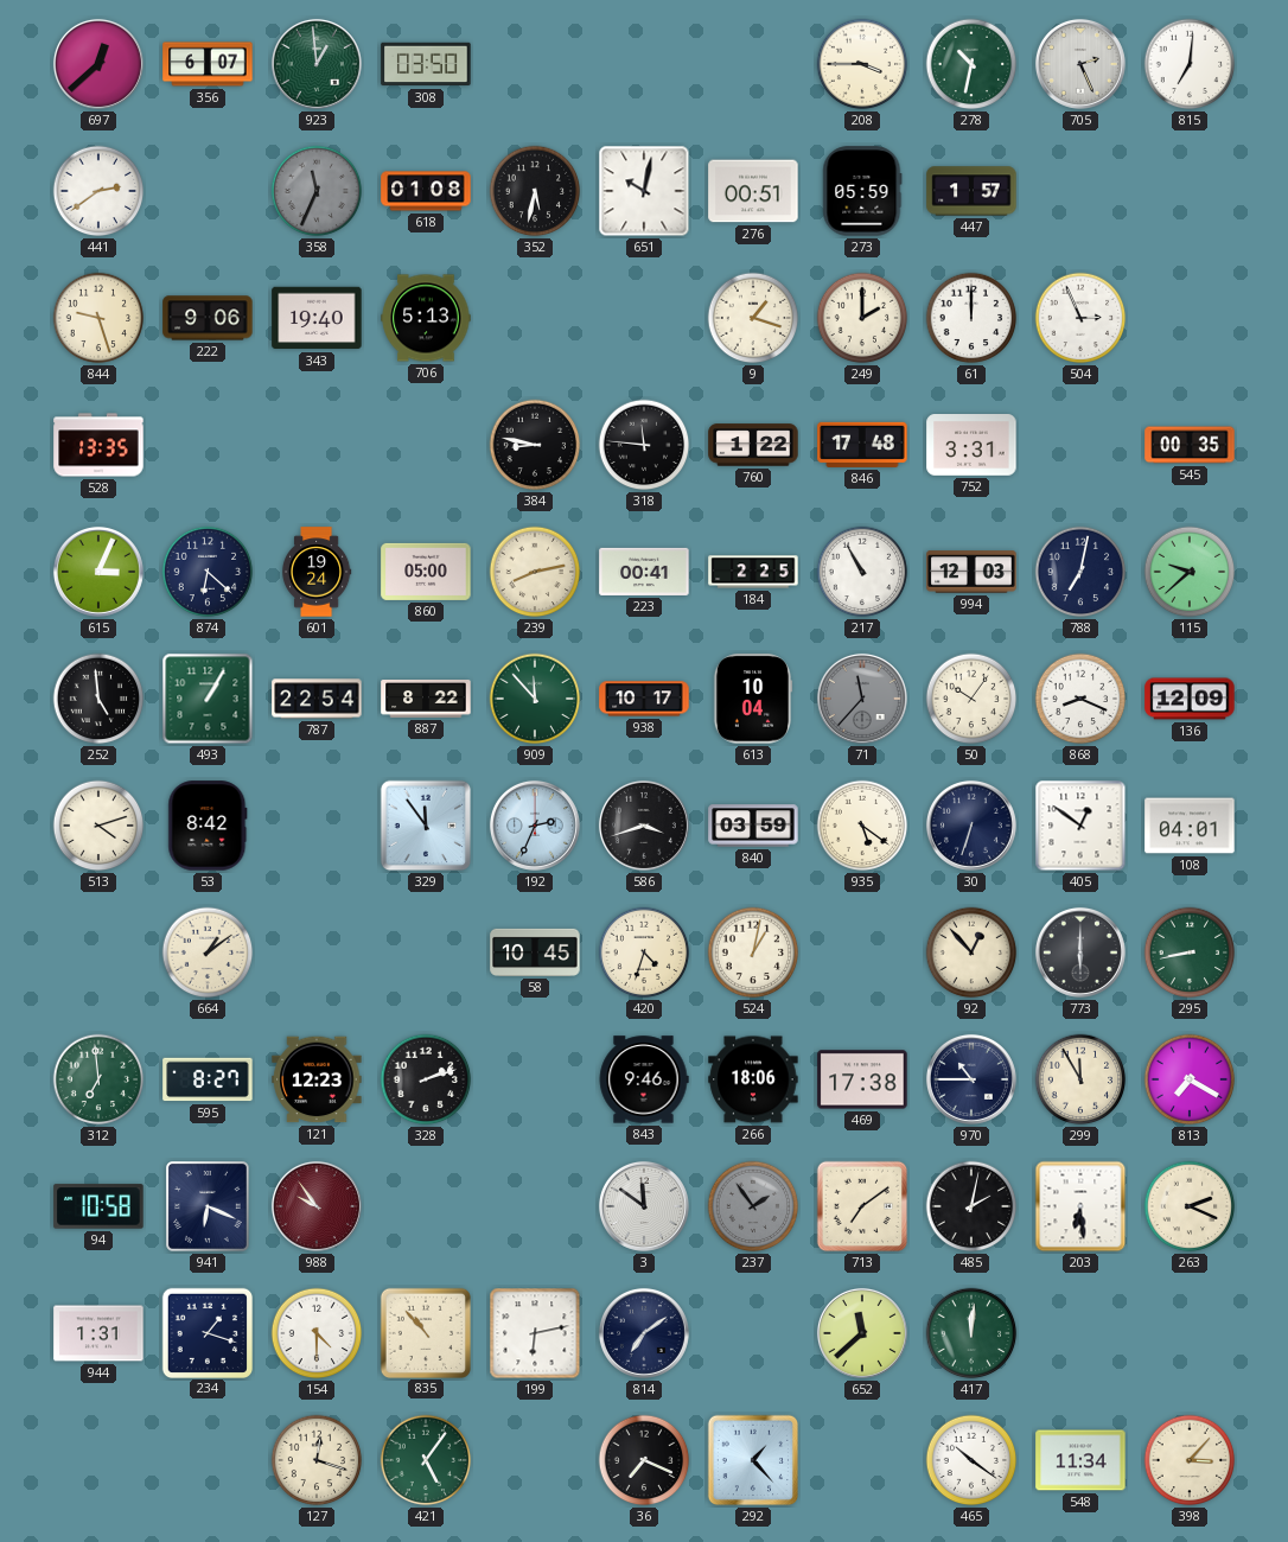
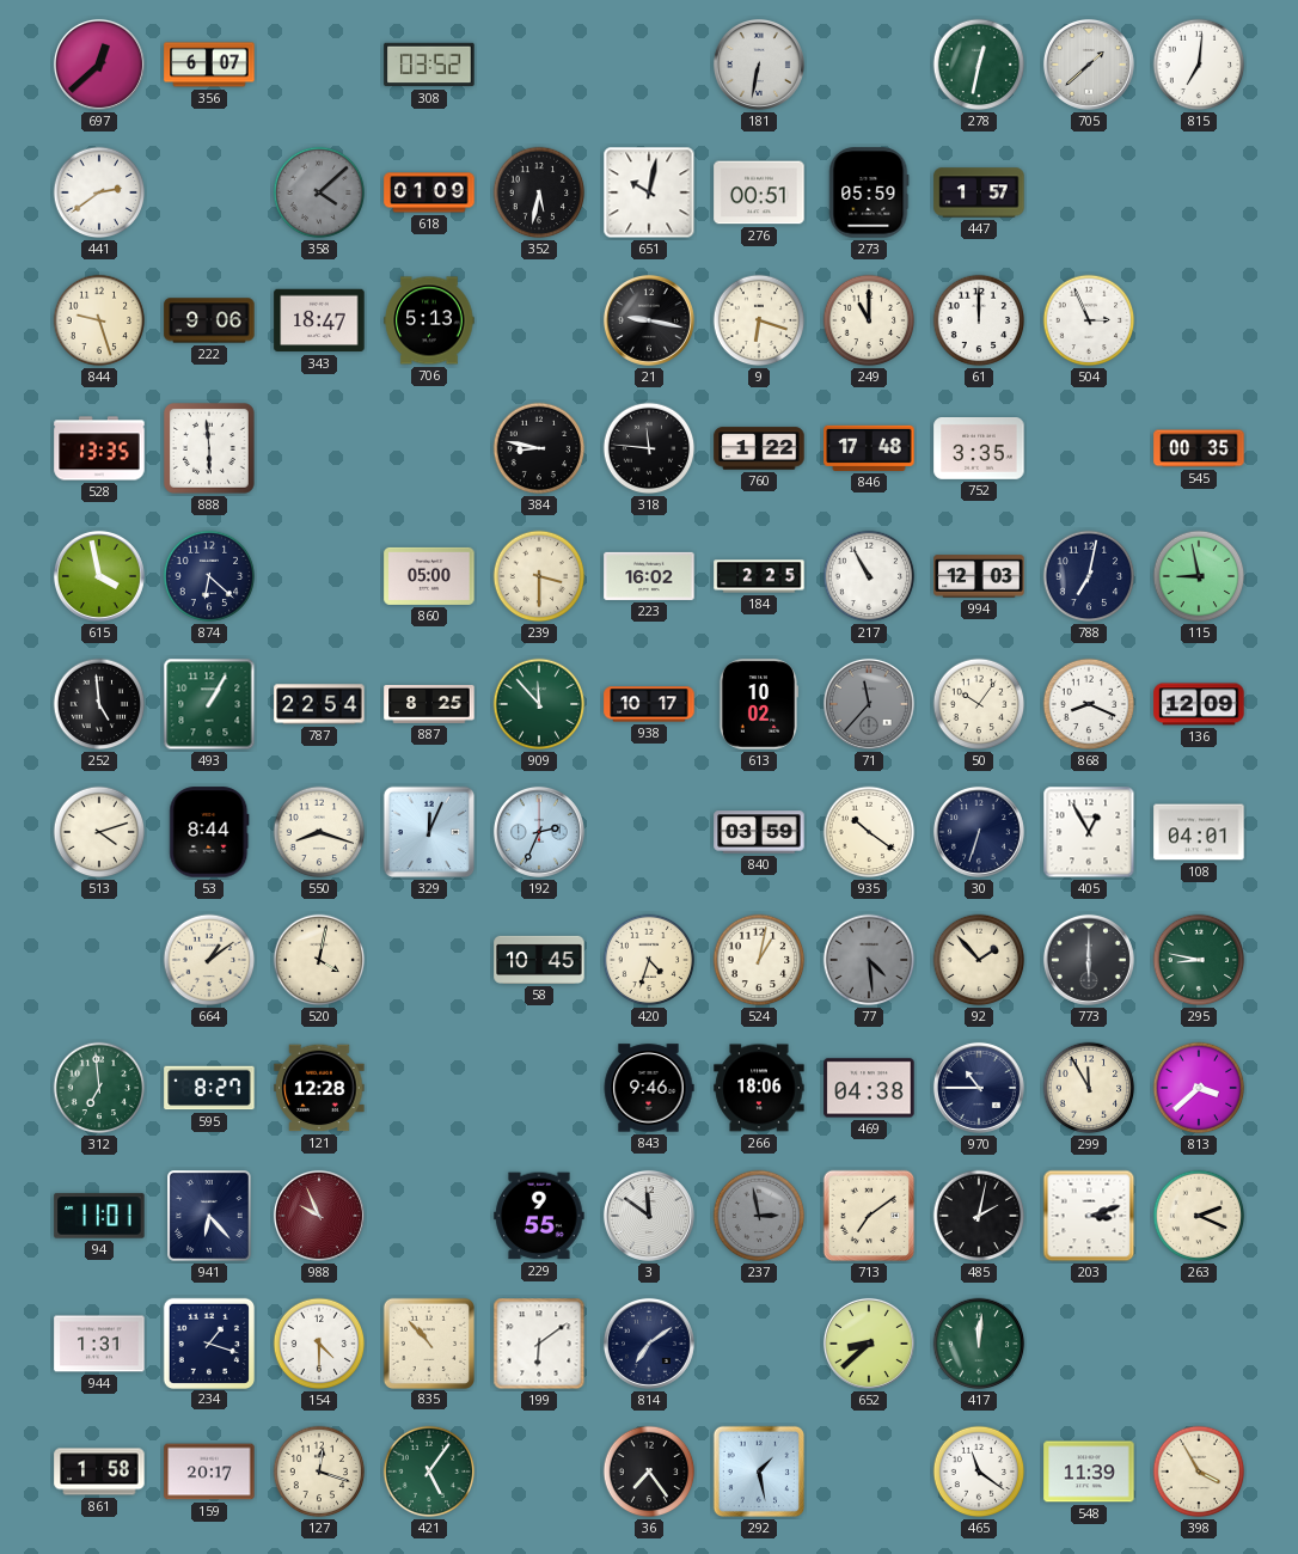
923: 12:59 -> none
308: 03:50 -> 03:52
181: none -> 6:32
208: 3:45 -> none
278: 10:32 -> 12:32
705: 2:26 -> 1:38
358: 11:34 -> 4:08
618: 01:08 -> 01:09
343: 19:40 -> 18:47
21: none -> 9:17
9: 1:18 -> 6:18
249: 2:00 -> 11:00
888: none -> 5:59
752: 3:31 -> 3:35
615: 3:04 -> 3:58
601: 19:24 -> none
239: 8:13 -> 3:30
223: 00:41 -> 16:02
115: 9:38 -> 8:58
887: 8:22 -> 8:25
613: 10:04 -> 10:02
53: 8:42 -> 8:44
550: none -> 8:18
329: 11:54 -> 12:04
586: 3:42 -> none
935: 5:21 -> 10:21
405: 12:51 -> 12:55
520: none -> 4:02
77: none -> 4:29
92: 12:53 -> 1:53
295: 8:43 -> 8:47
121: 12:23 -> 12:28
328: 2:12 -> none
469: 17:38 -> 04:38
813: 7:20 -> 3:38
94: 10:58 -> 11:01
941: 6:19 -> 6:23
988: 9:54 -> 9:56
229: none -> 9:55
237: 1:54 -> 2:58
203: 6:29 -> 3:12
199: 6:13 -> 6:09
652: 11:38 -> 8:38
861: none -> 1:58
159: none -> 20:17
36: 7:19 -> 7:24
292: 1:23 -> 1:28
465: 10:21 -> 11:21
548: 11:34 -> 11:39
398: 3:07 -> 3:55
